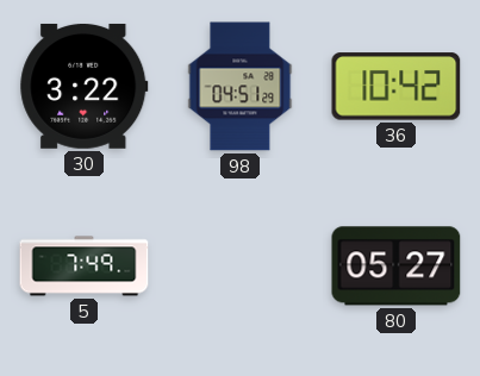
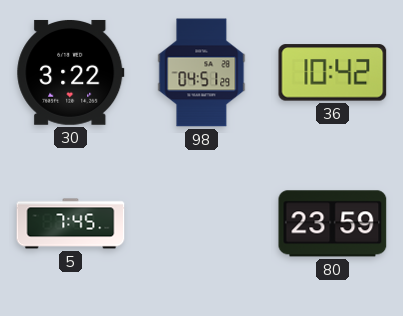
5: 7:49 -> 7:45
80: 05:27 -> 23:59
